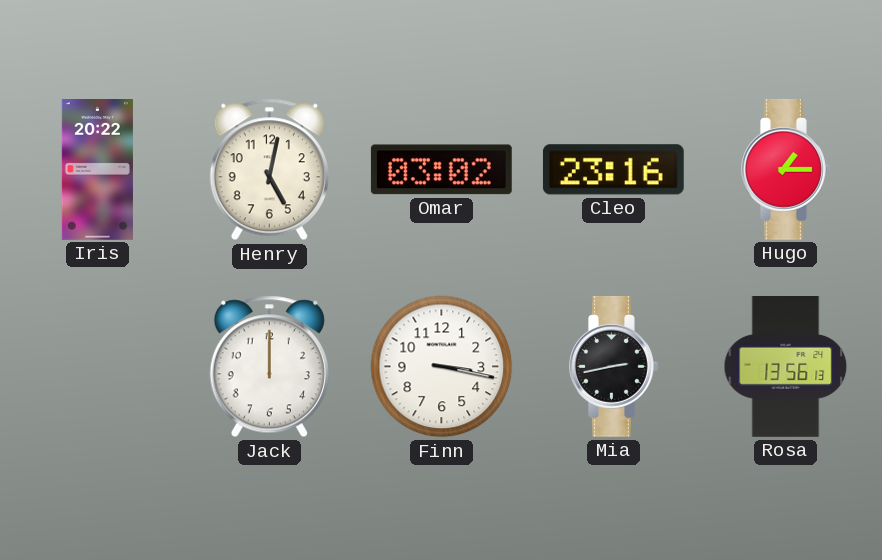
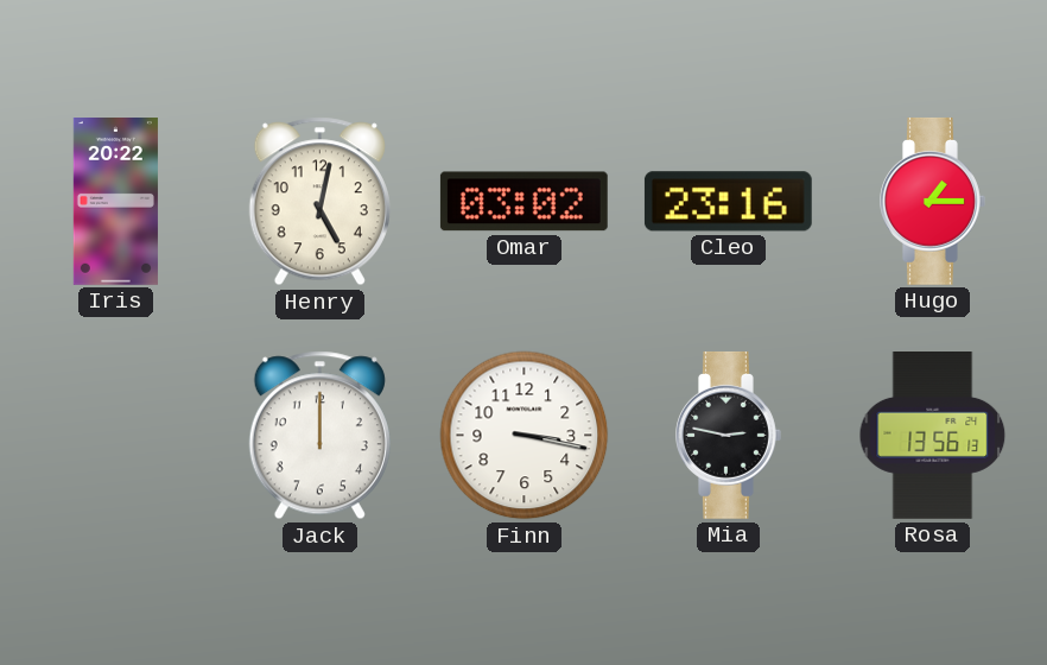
Mia: 2:43 -> 2:47
